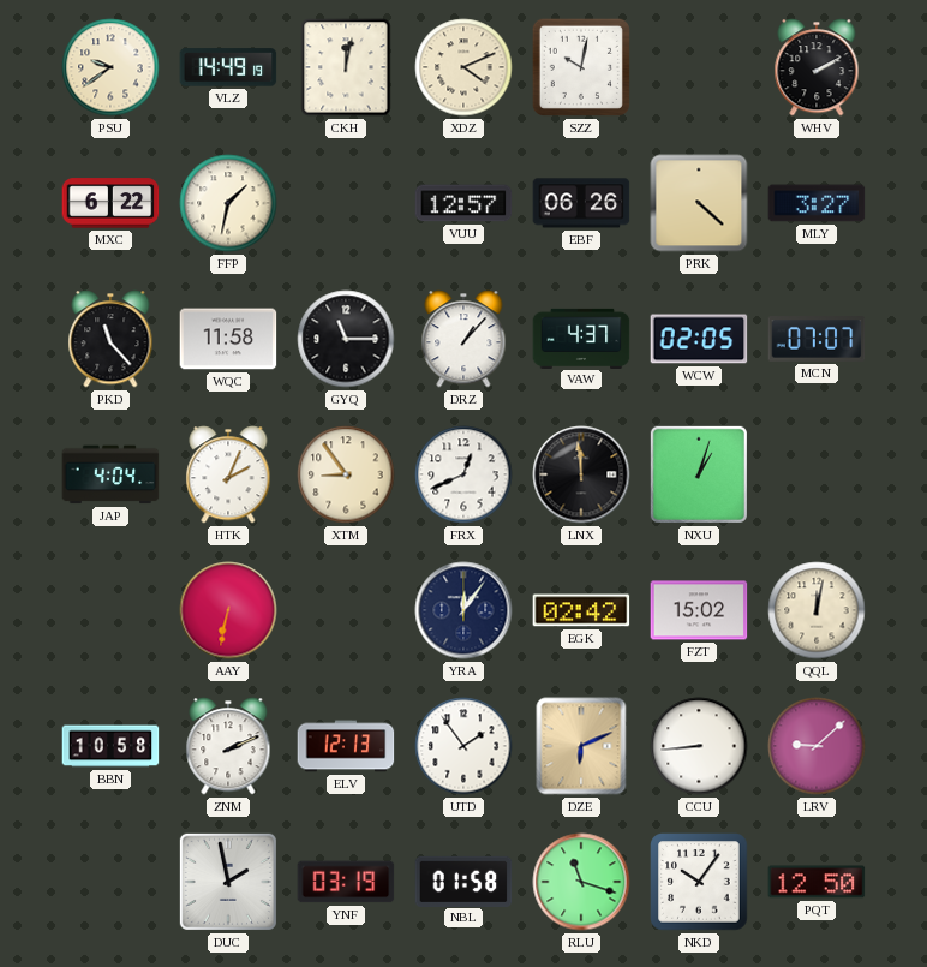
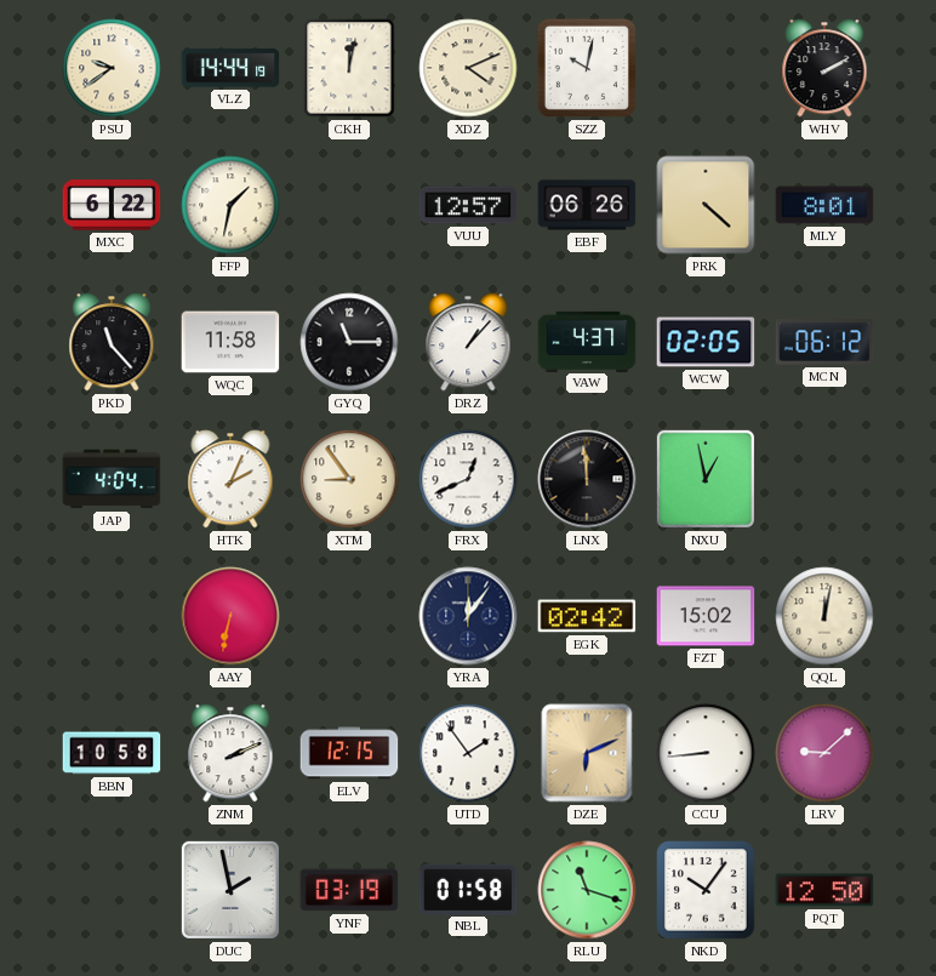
VLZ: 14:49 -> 14:44
MLY: 3:27 -> 8:01
MCN: 07:07 -> 06:12
NXU: 1:03 -> 12:58
ELV: 12:13 -> 12:15
